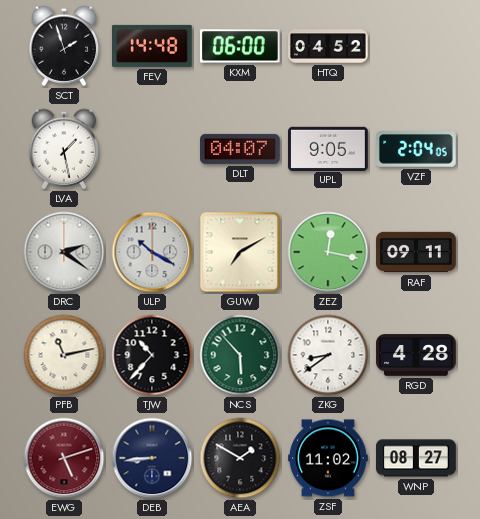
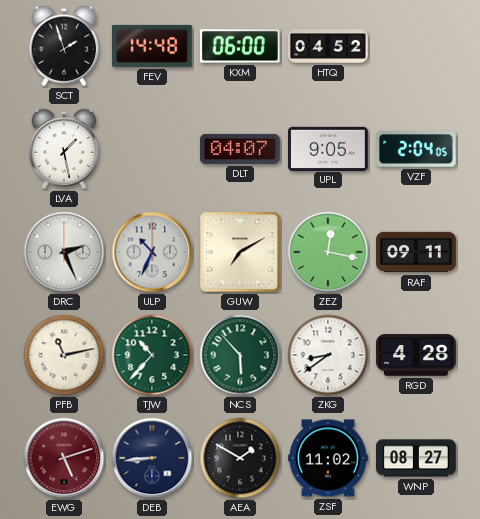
DRC: 2:21 -> 2:26
ULP: 10:20 -> 10:34
TJW dial: black -> green
